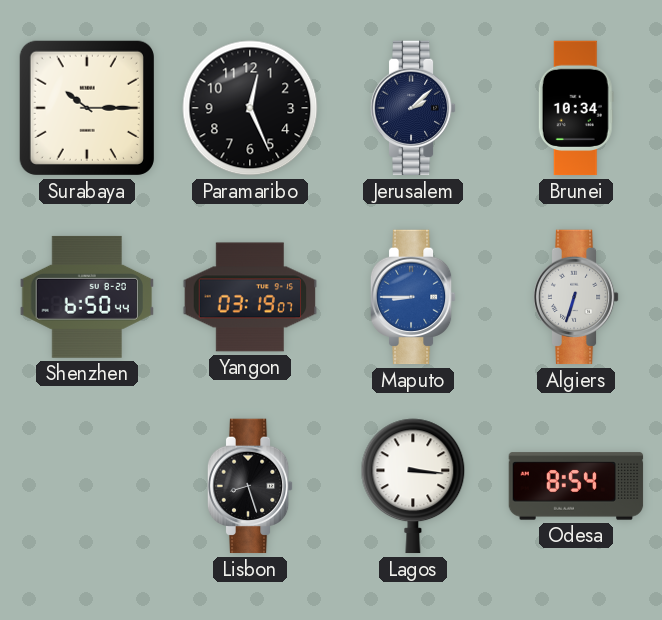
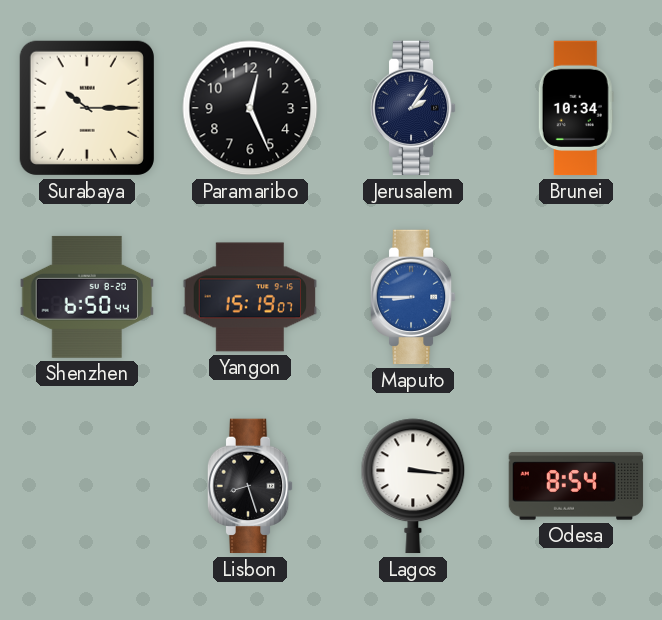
Jerusalem: 2:08 -> 2:06
Yangon: 03:19 -> 15:19
Algiers: 6:33 -> none
